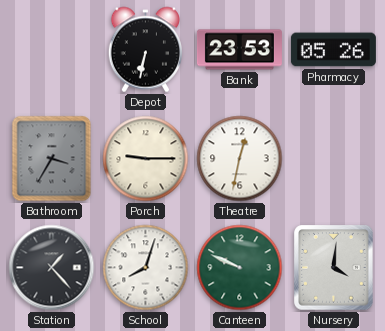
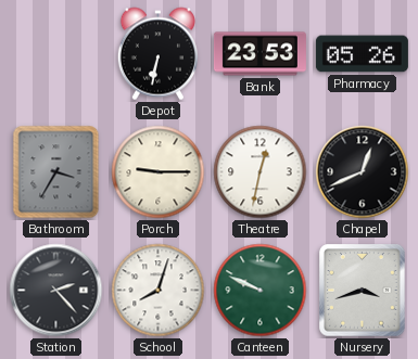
Chapel: none -> 12:41
Station: 1:23 -> 2:23
Nursery: 4:01 -> 3:42
